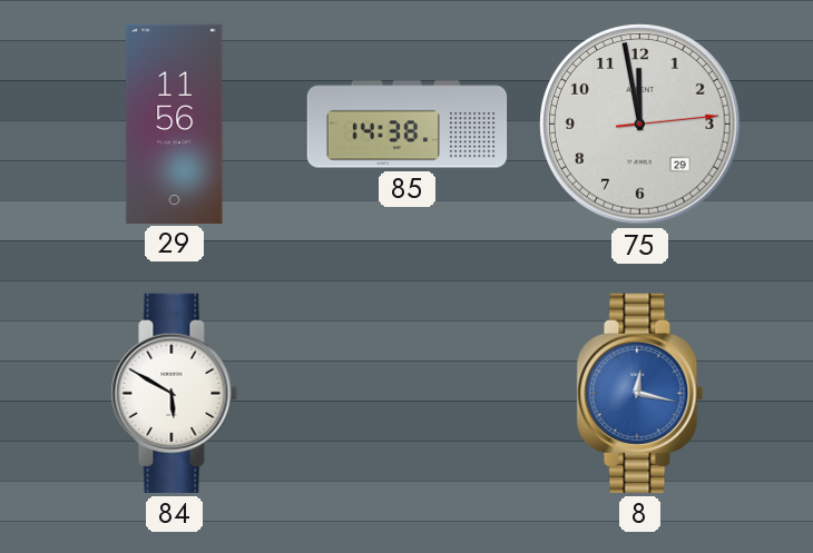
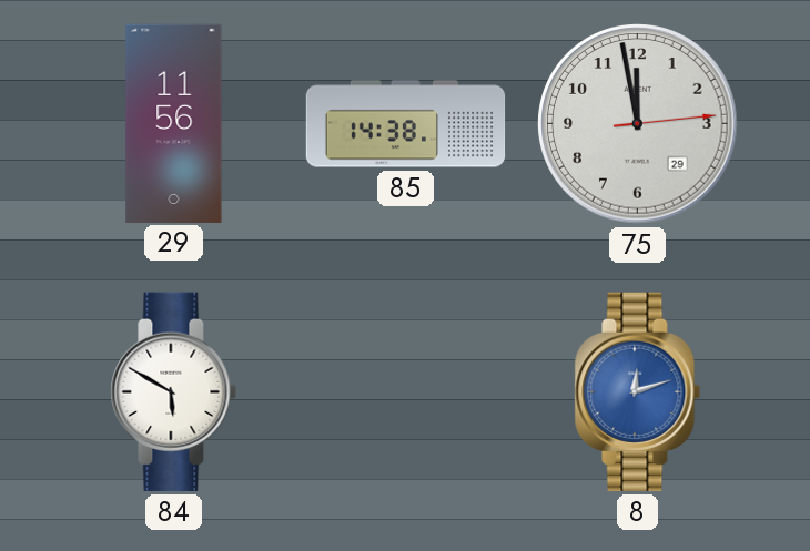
8: 12:17 -> 12:12
